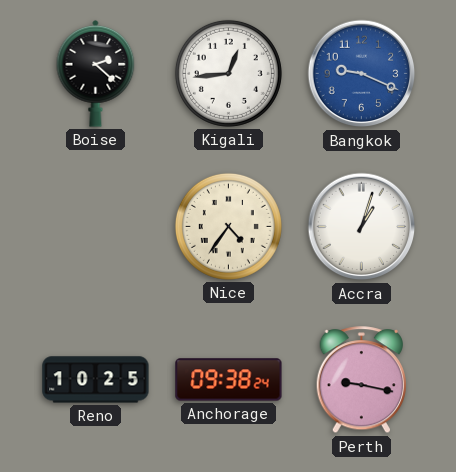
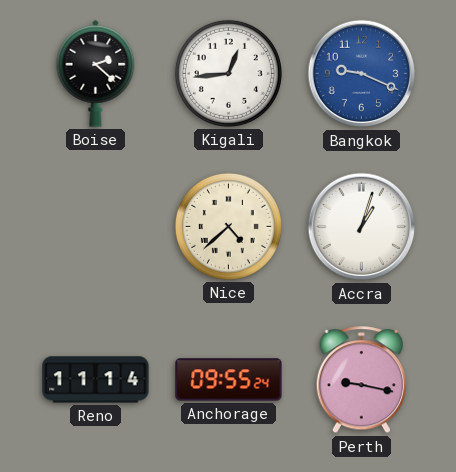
Nice: 4:36 -> 4:38
Reno: 10:25 -> 11:14
Anchorage: 09:38 -> 09:55
